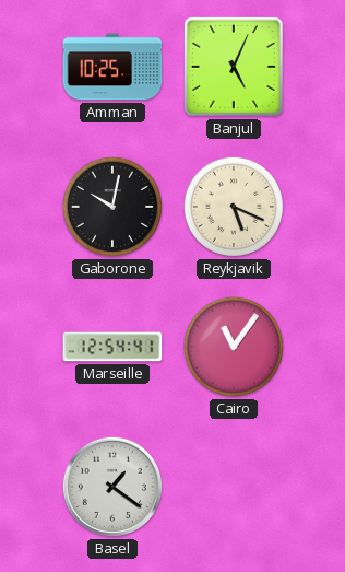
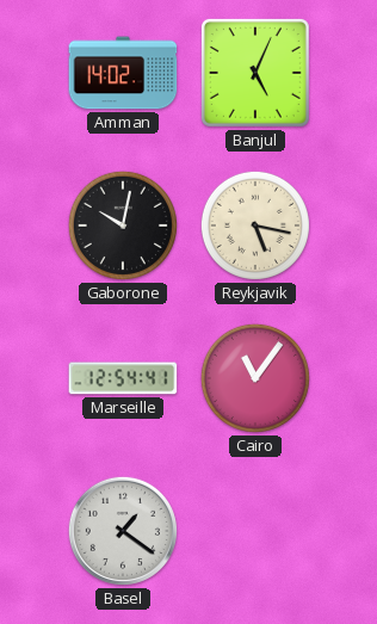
Amman: 10:25 -> 14:02
Reykjavik: 5:19 -> 5:17
